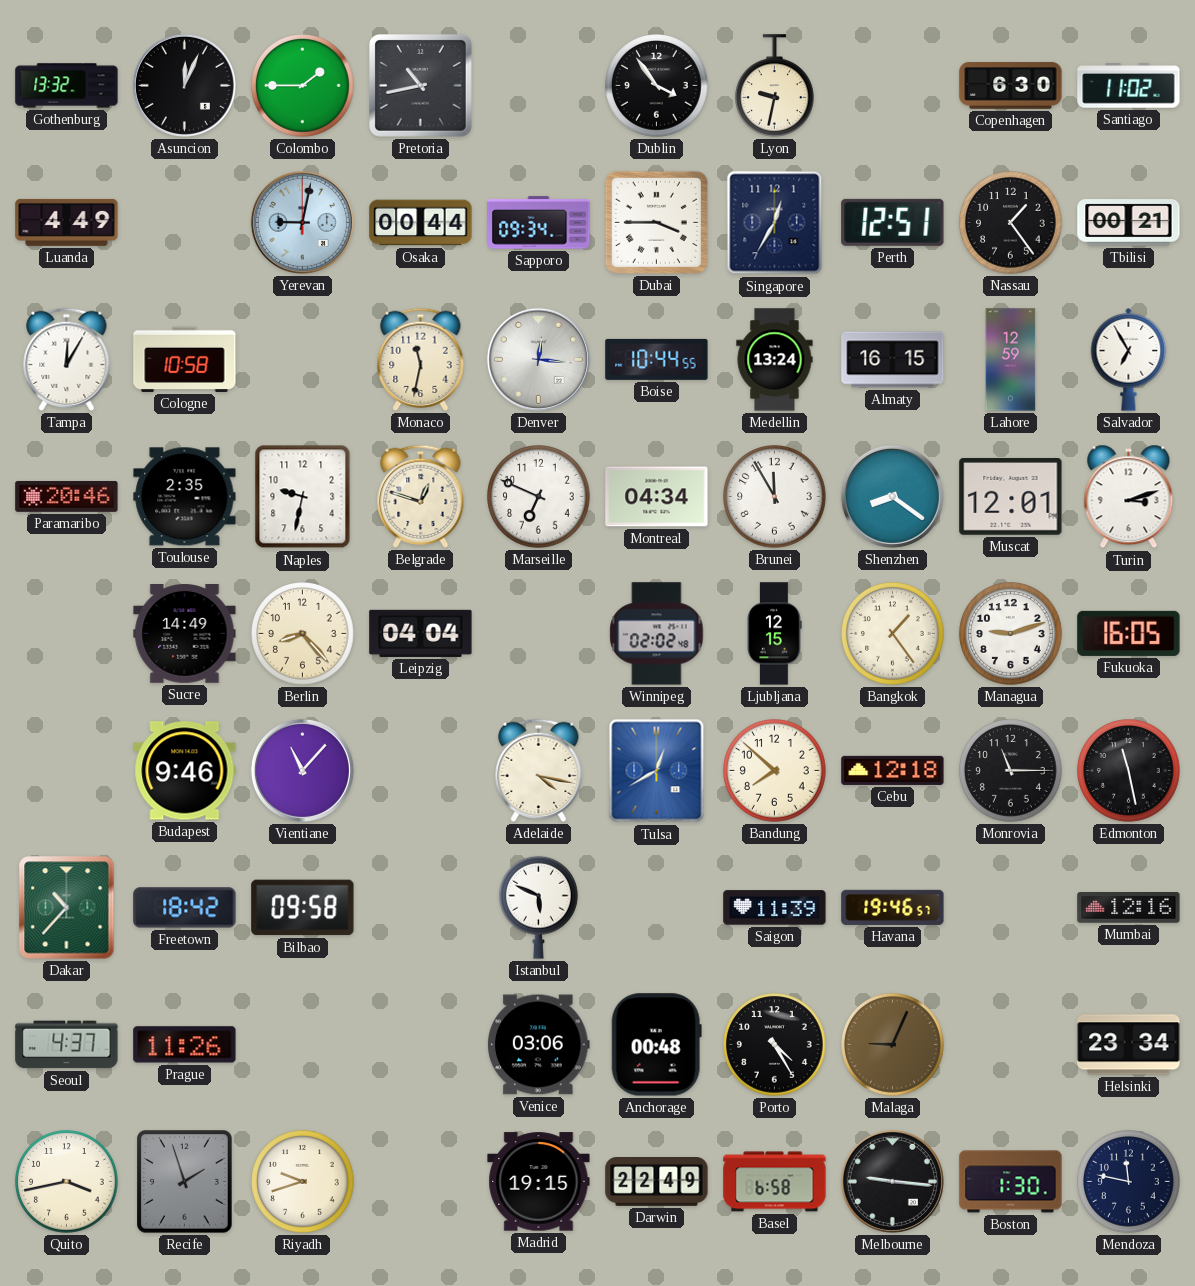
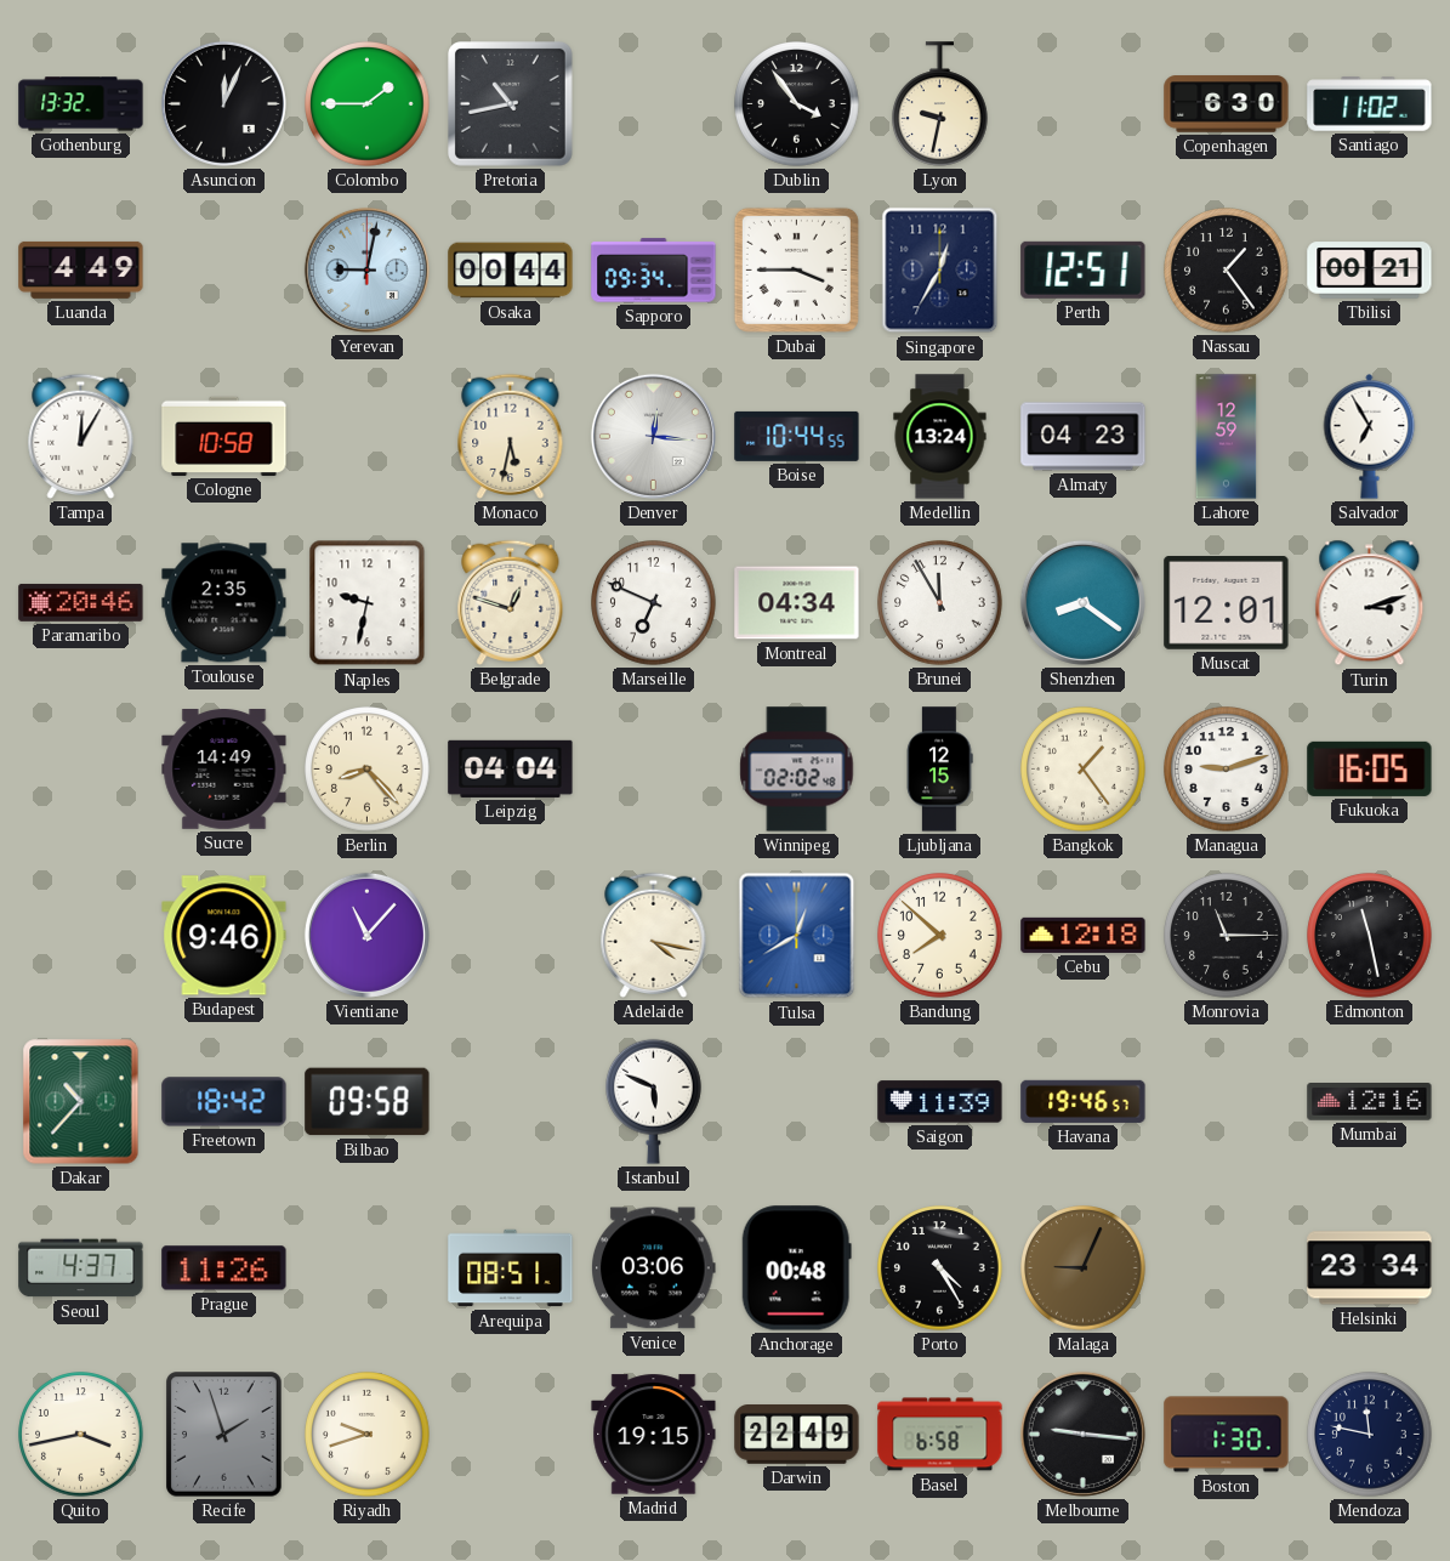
Monaco: 11:32 -> 5:32
Almaty: 16:15 -> 04:23
Arequipa: none -> 08:51
